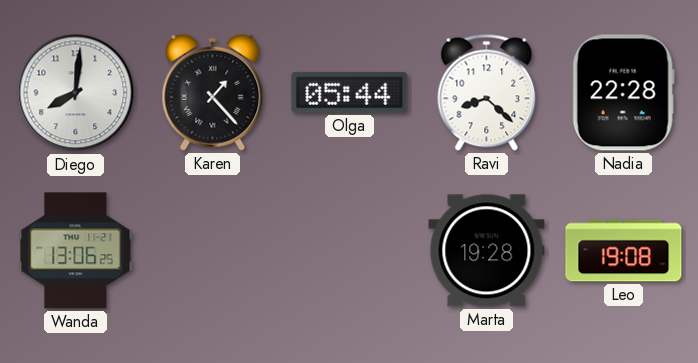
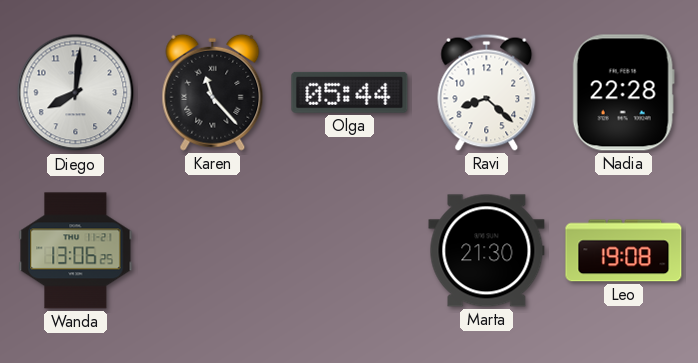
Karen: 1:23 -> 11:23
Marta: 19:28 -> 21:30
